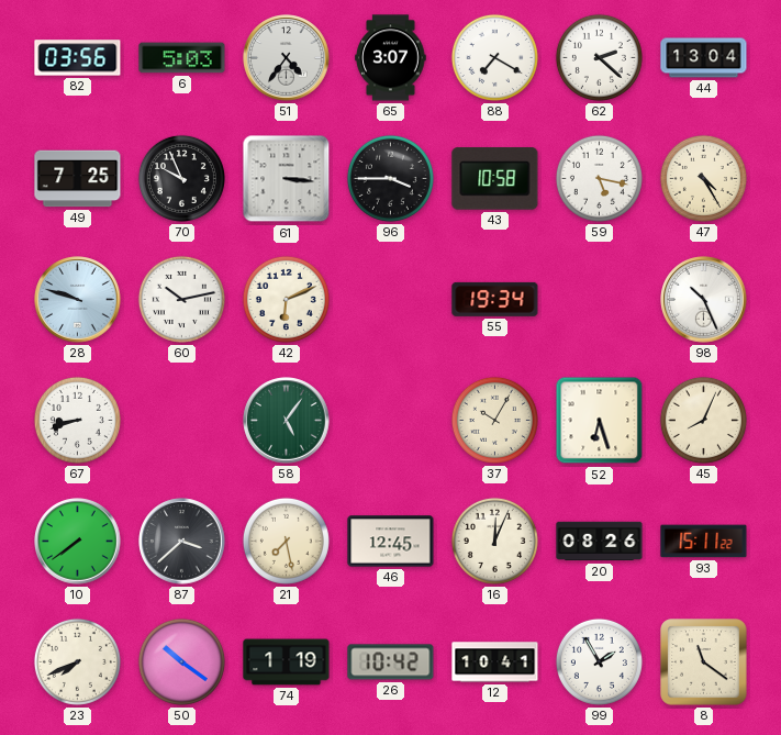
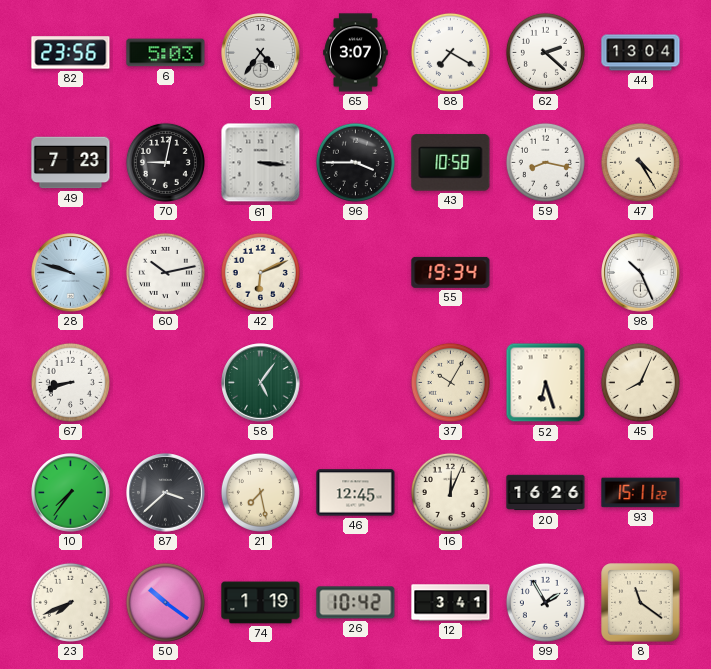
82: 03:56 -> 23:56
49: 7:25 -> 7:23
70: 9:56 -> 9:02
59: 5:17 -> 8:17
10: 7:39 -> 7:36
20: 08:26 -> 16:26
12: 10:41 -> 3:41
